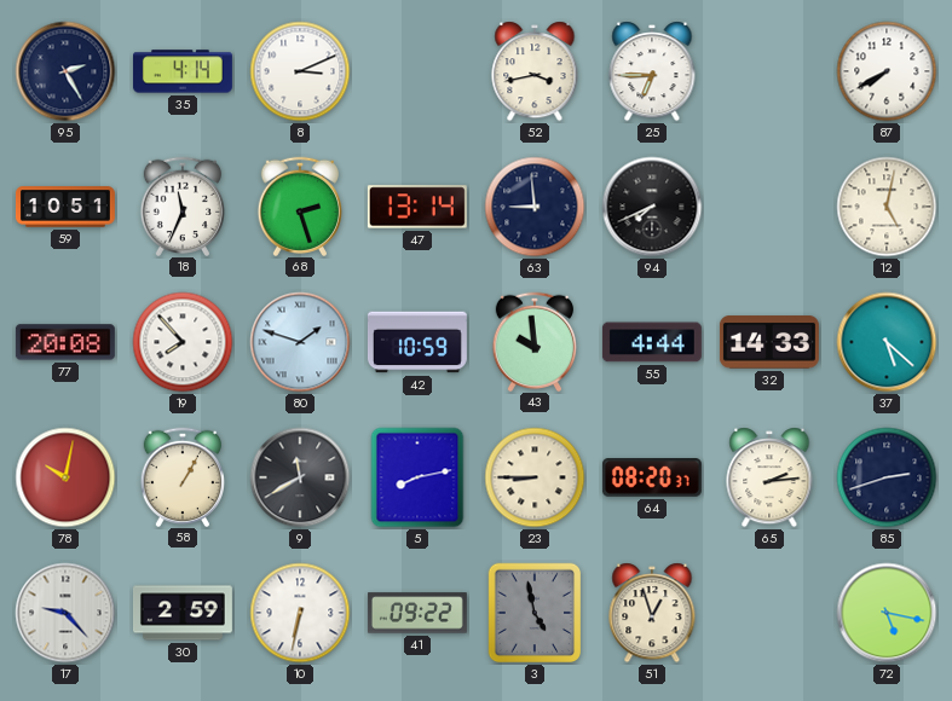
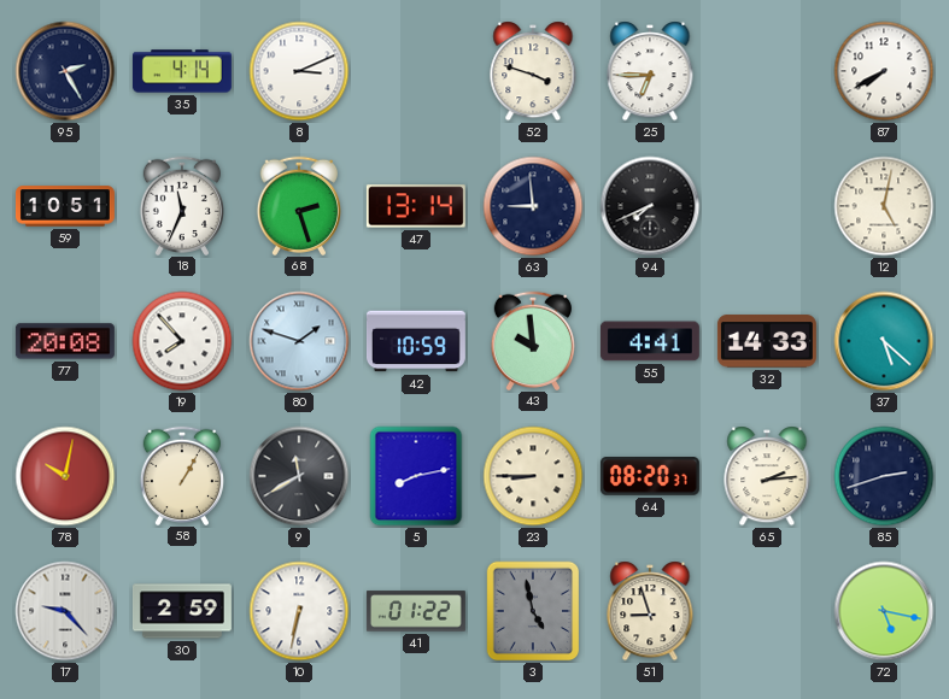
52: 3:43 -> 3:48
55: 4:44 -> 4:41
41: 09:22 -> 01:22
51: 12:57 -> 8:57
